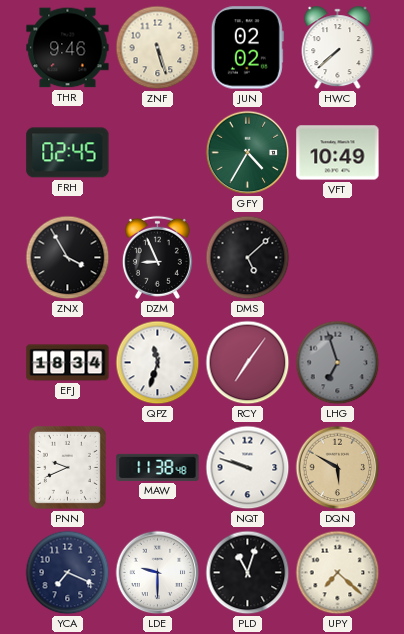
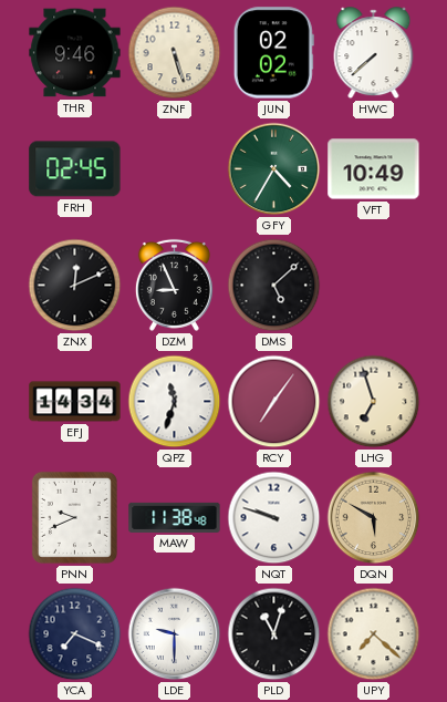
ZNX: 3:55 -> 12:11
EFJ: 18:34 -> 14:34
LHG dial: grey -> cream
